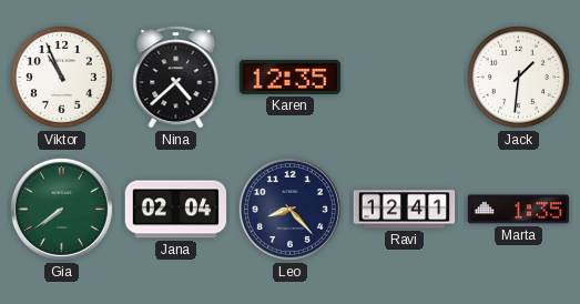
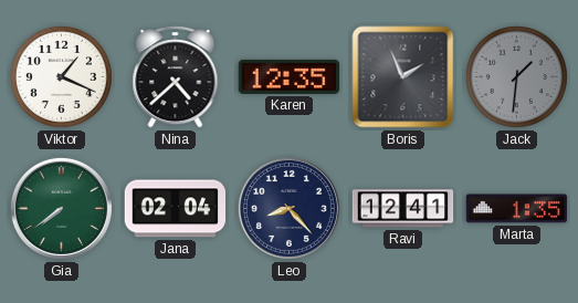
Viktor: 10:56 -> 1:19
Boris: none -> 1:56
Jack dial: white -> grey
